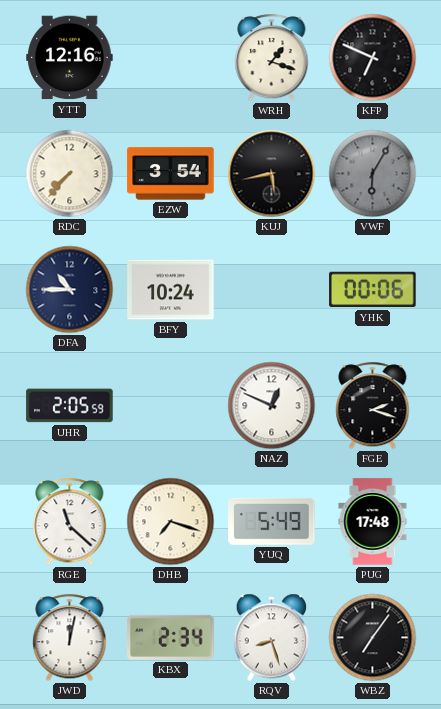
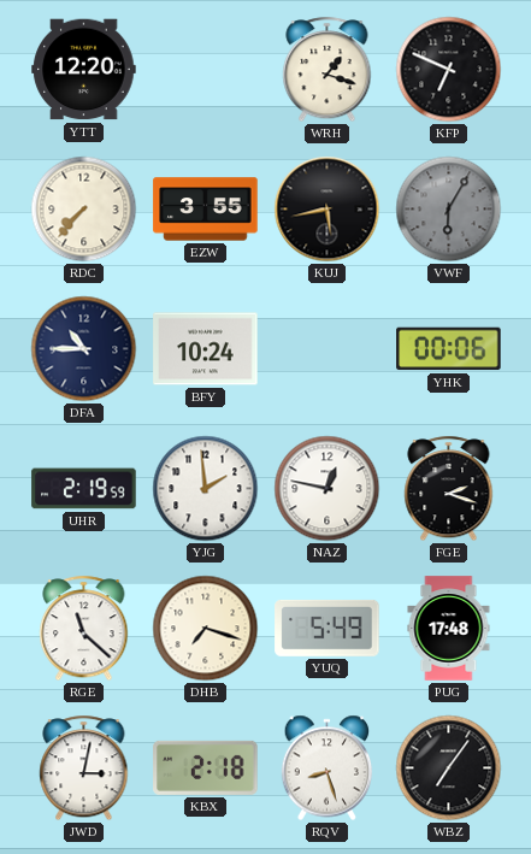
YTT: 12:16 -> 12:20
EZW: 3:54 -> 3:55
UHR: 2:05 -> 2:19
YJG: none -> 1:59
NAZ: 12:49 -> 12:47
JWD: 12:02 -> 3:02
KBX: 2:34 -> 2:18
